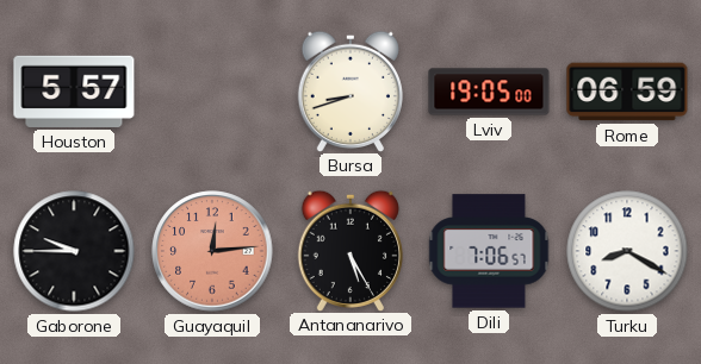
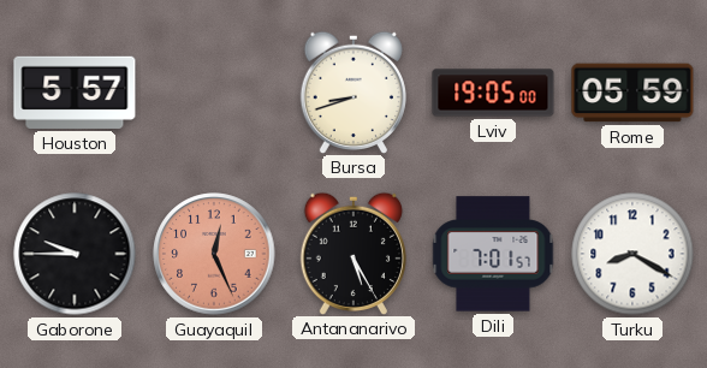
Rome: 06:59 -> 05:59
Guayaquil: 12:14 -> 12:26
Dili: 7:06 -> 7:01
